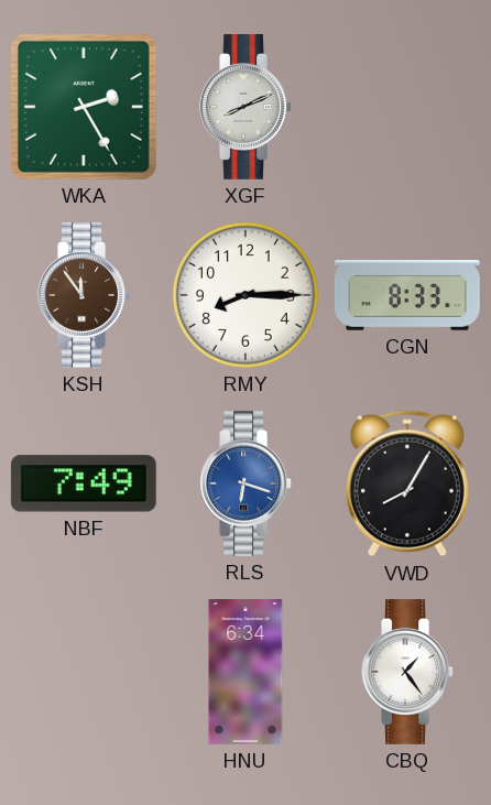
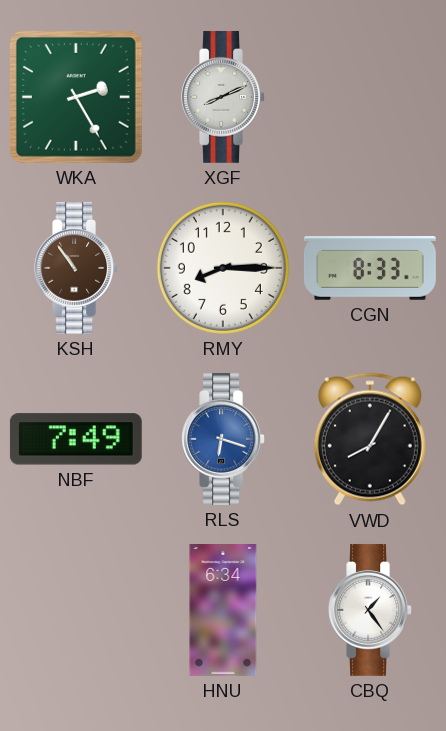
KSH: 11:54 -> 10:54
